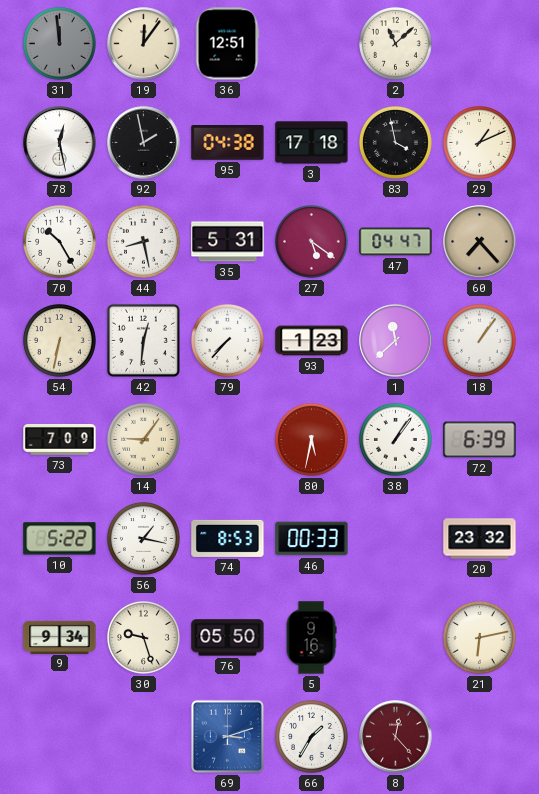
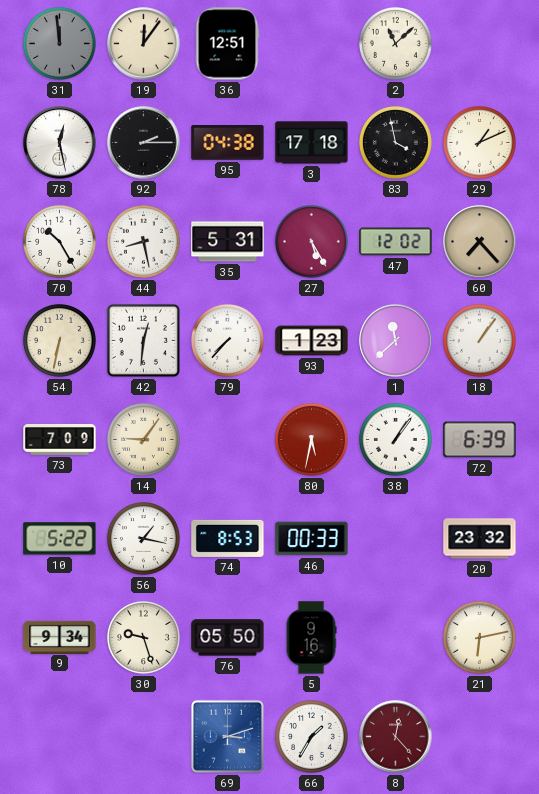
92: 1:58 -> 2:15
27: 5:21 -> 5:25
47: 04:47 -> 12:02
